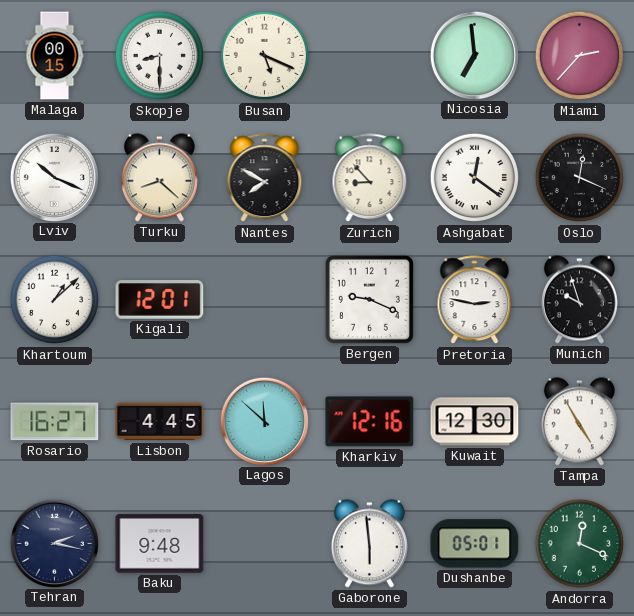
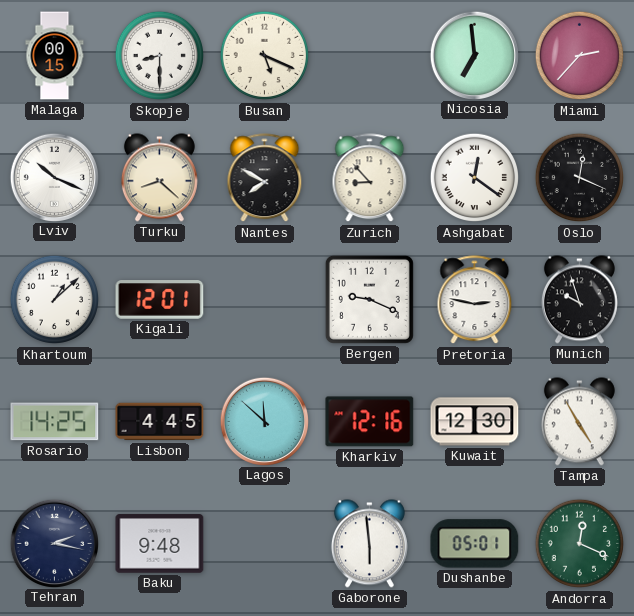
Rosario: 16:27 -> 14:25
